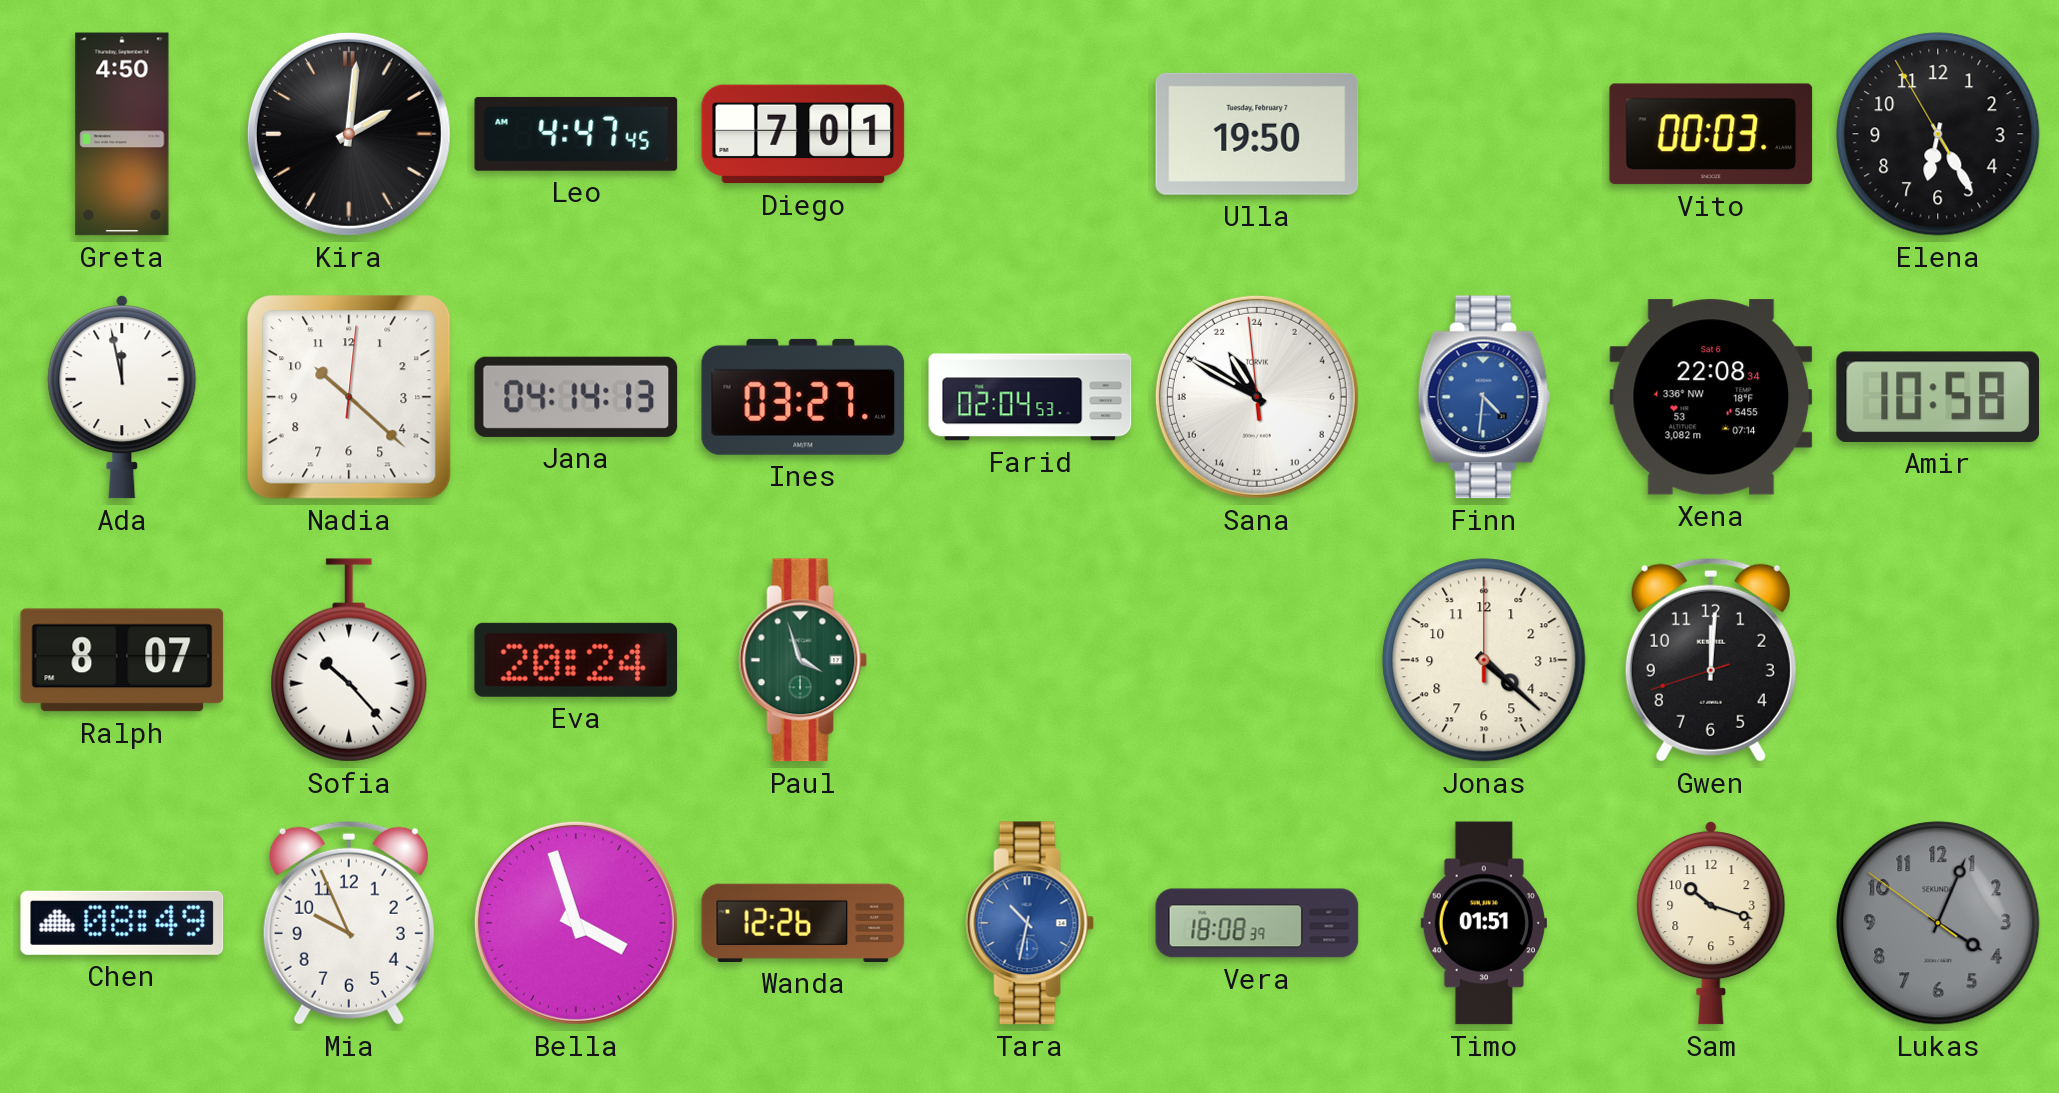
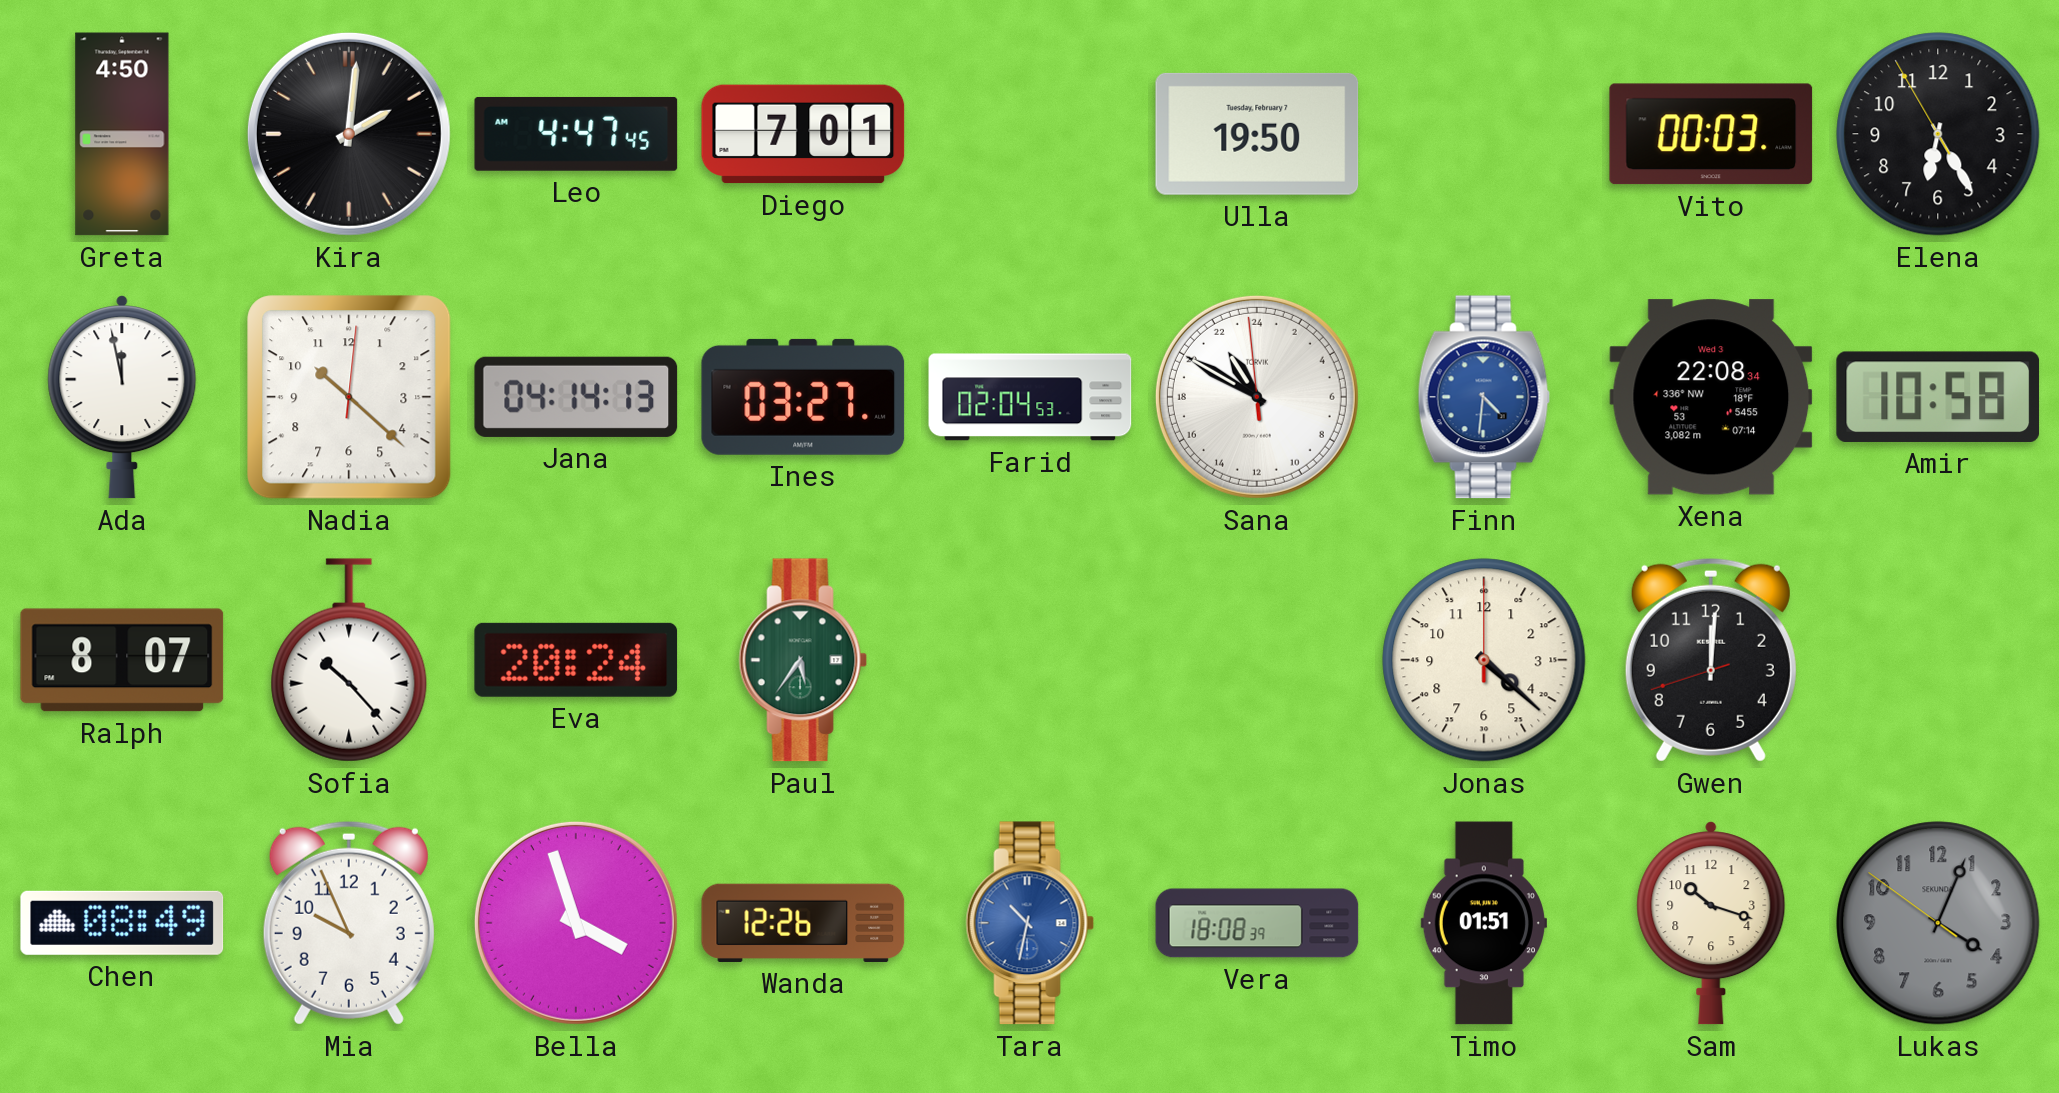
Xena date: Sat 6 -> Wed 3
Paul: 3:57 -> 5:36
